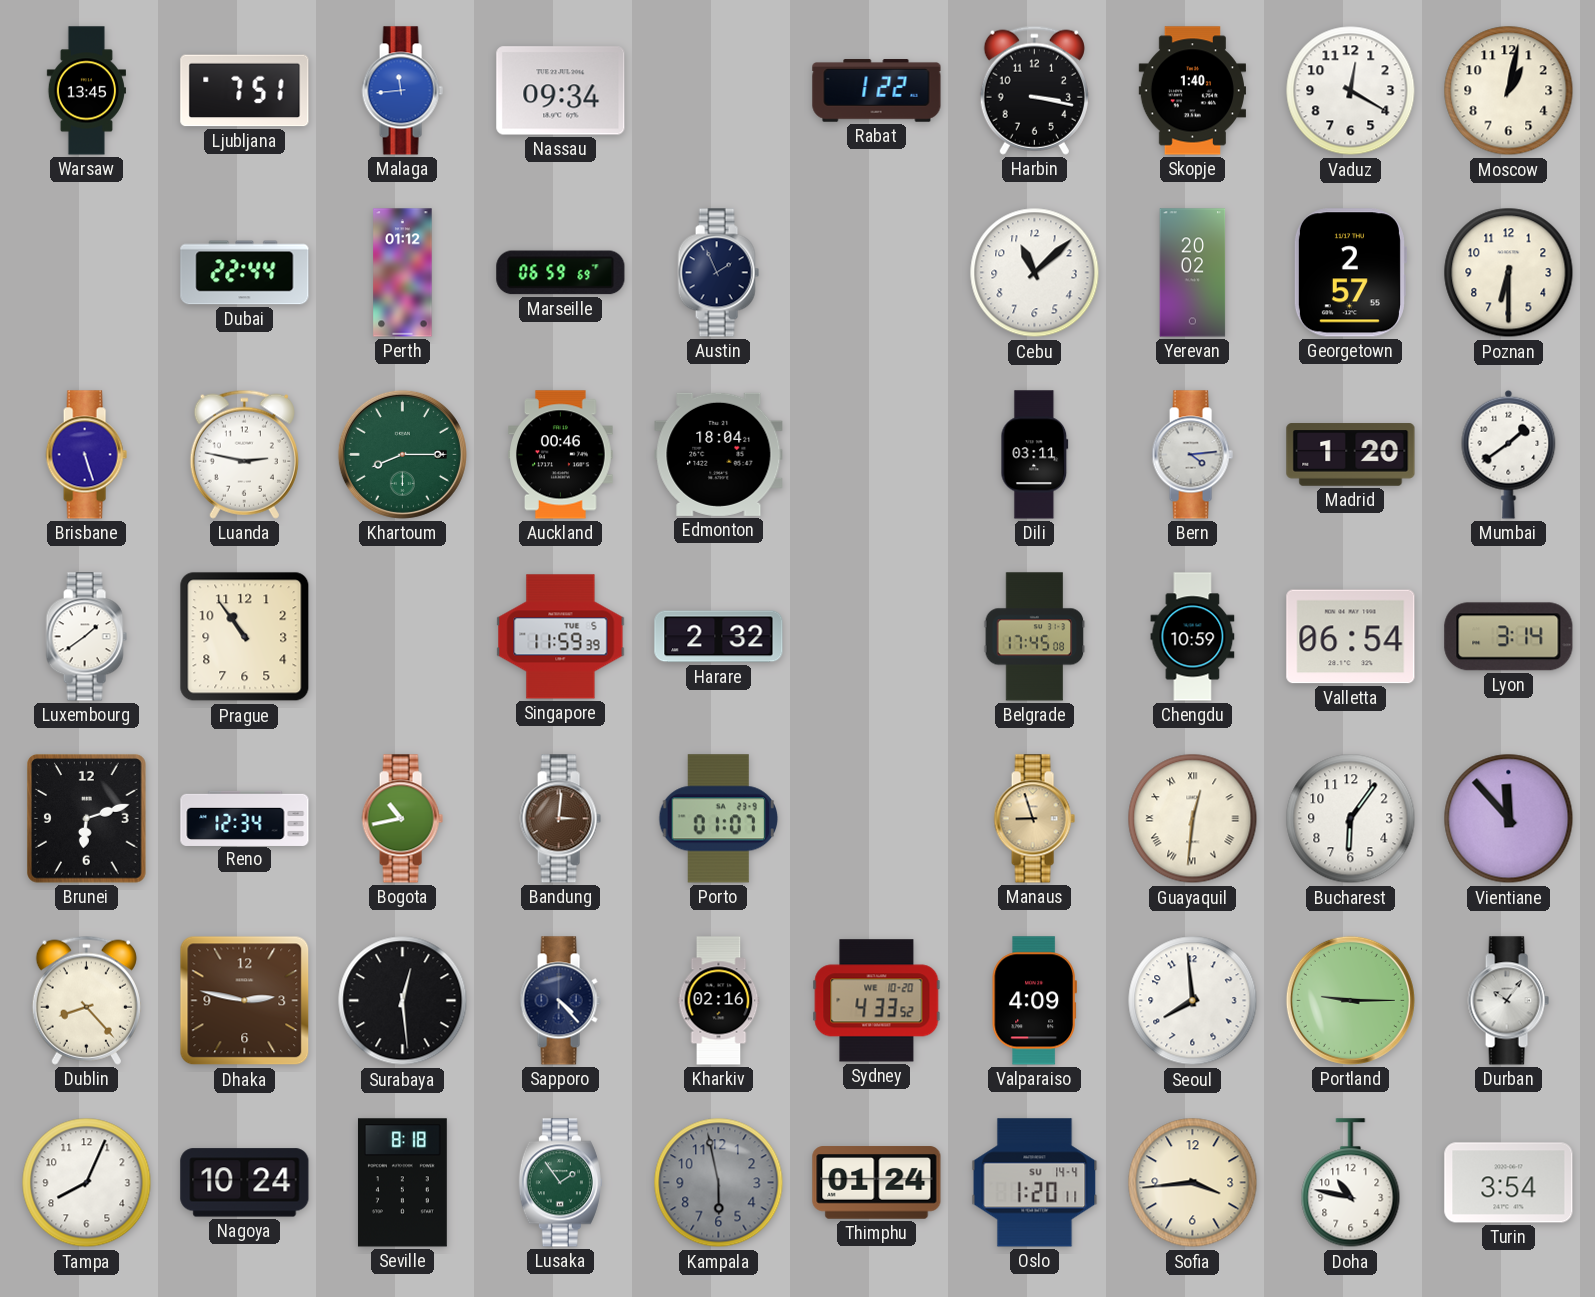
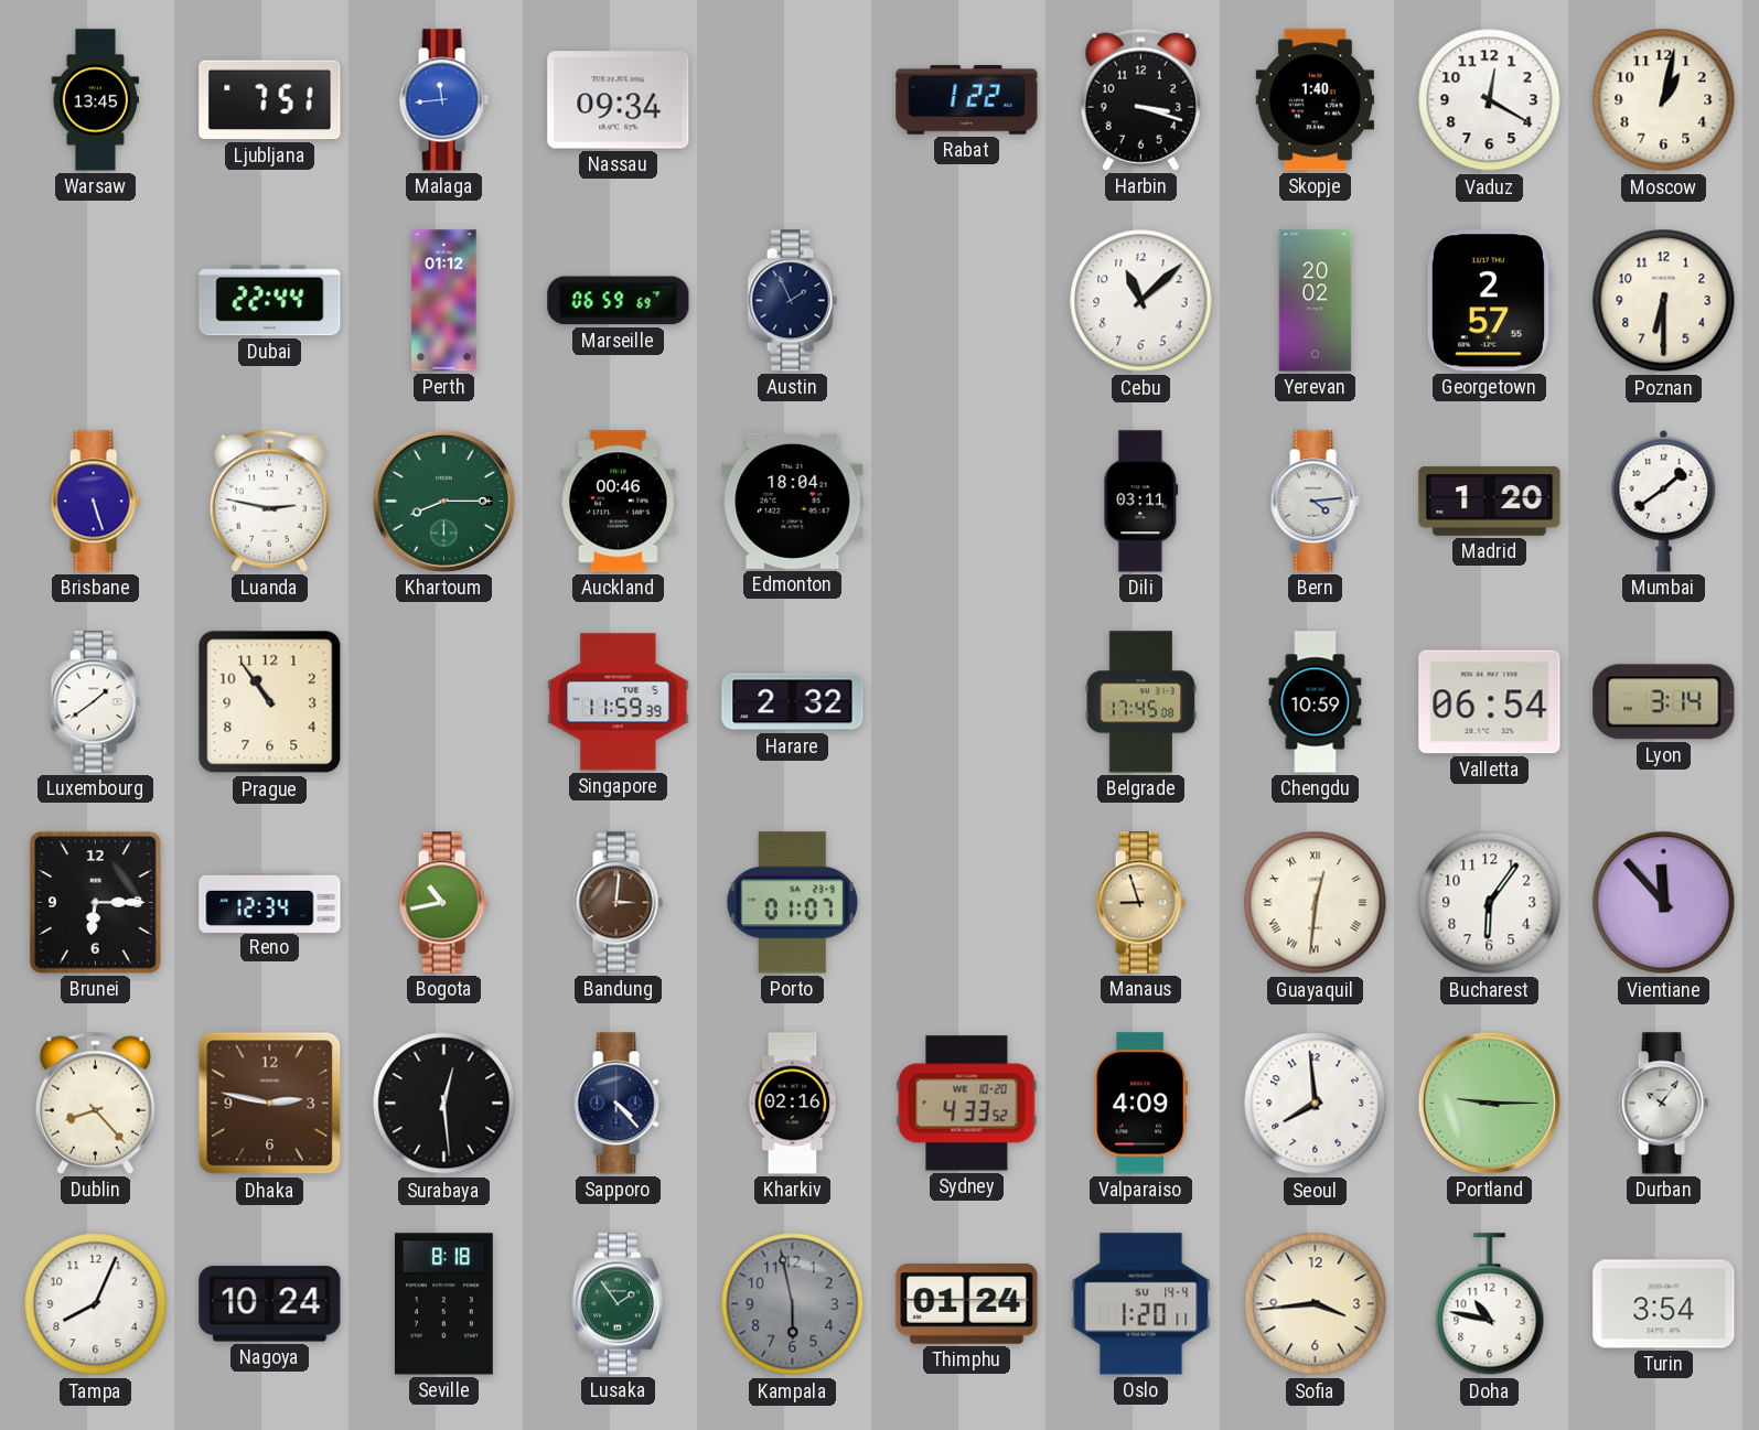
Harbin: 3:17 -> 3:18
Brunei: 6:12 -> 6:15
